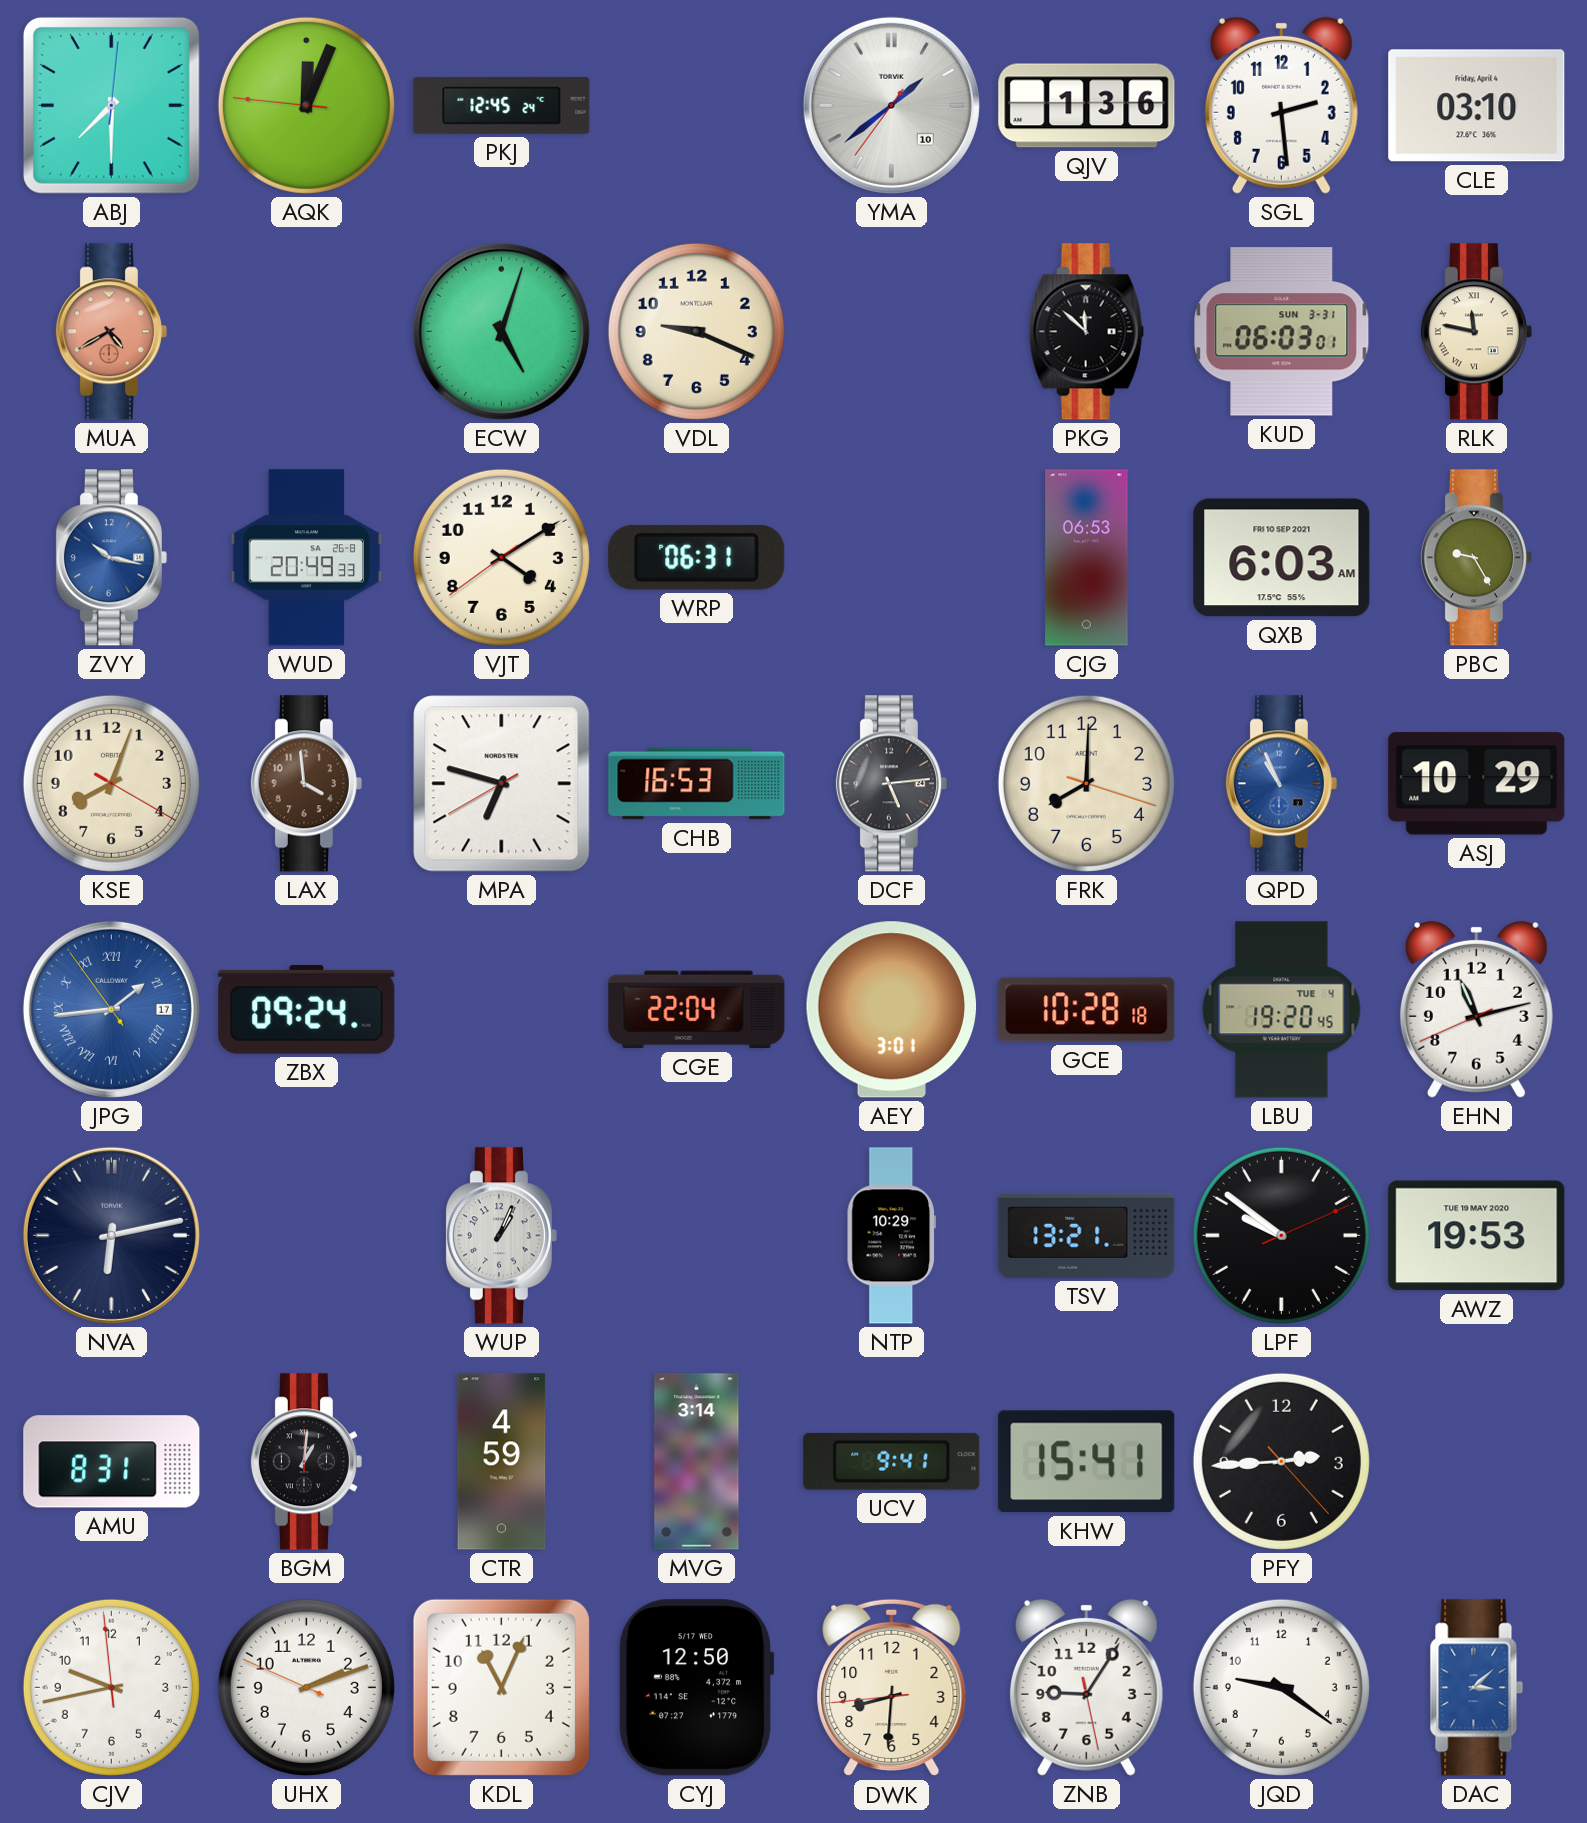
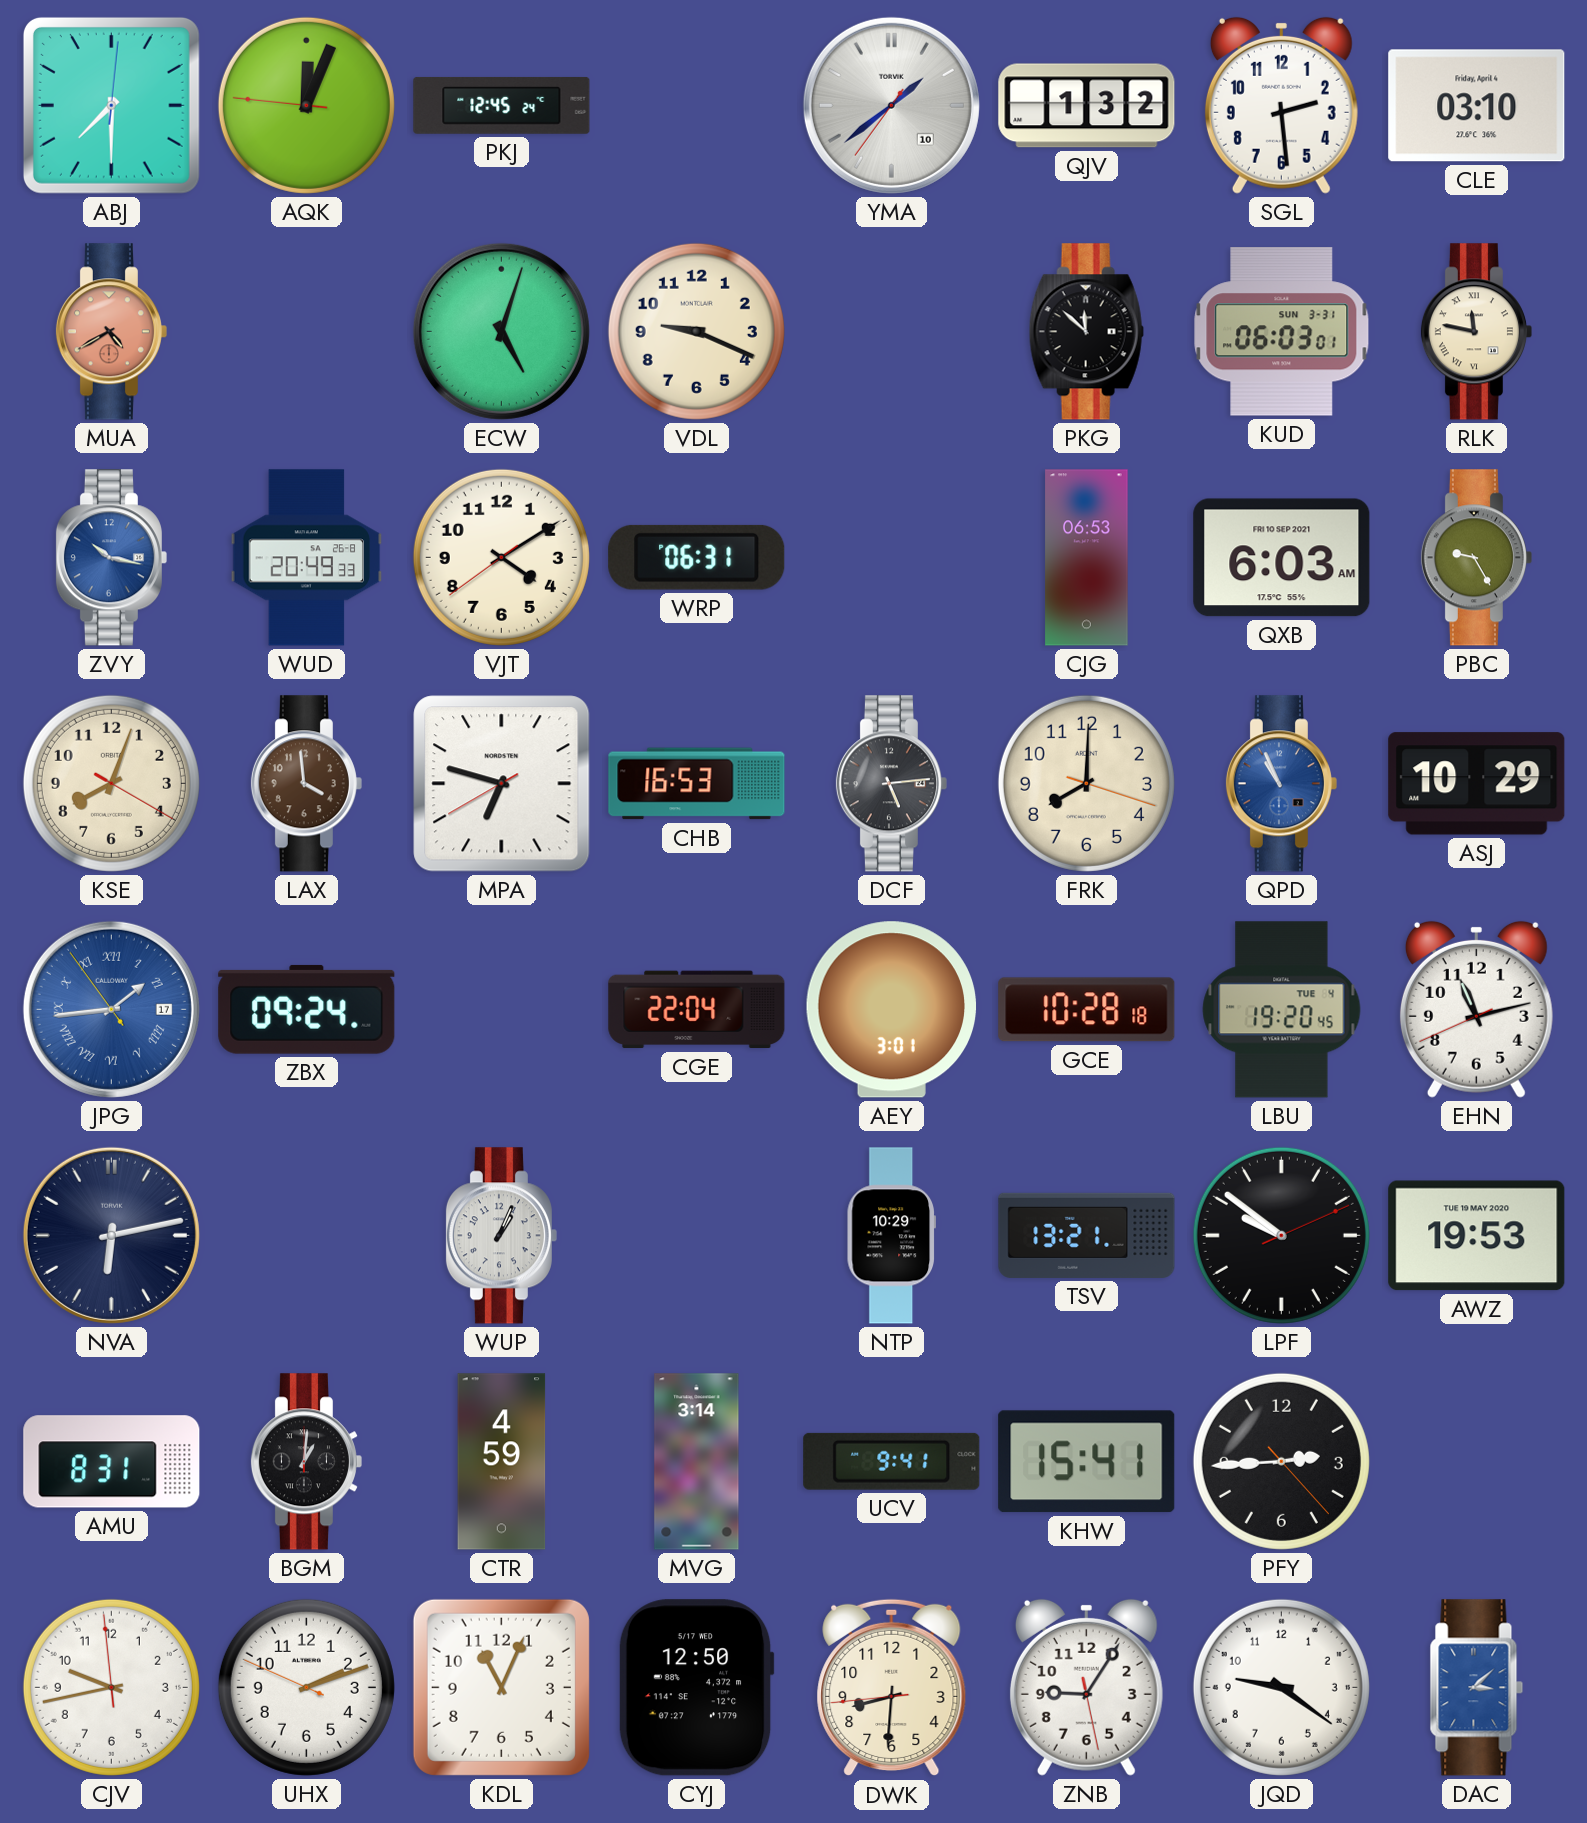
QJV: 1:36 -> 1:32
